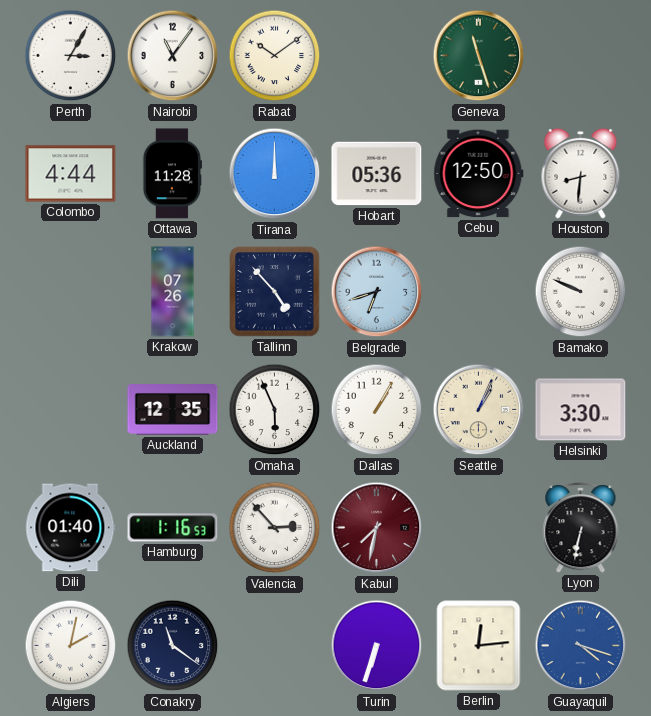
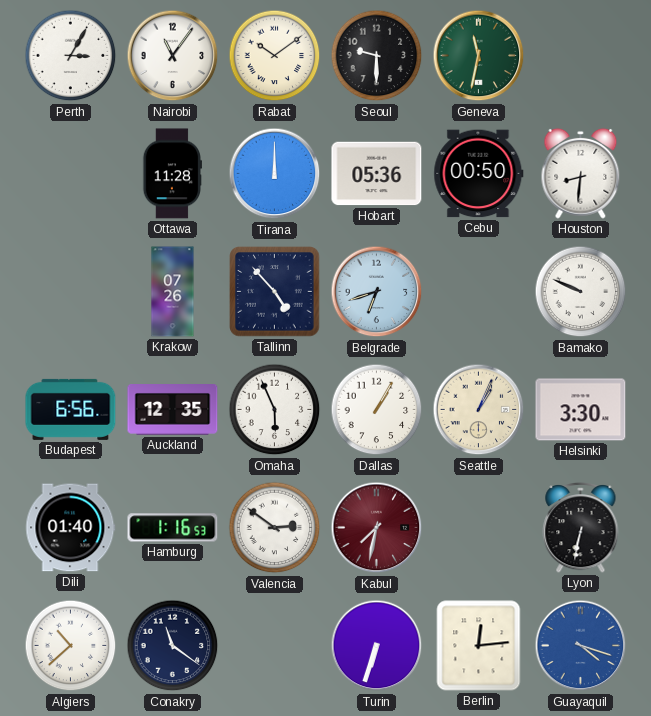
Seoul: none -> 9:30
Geneva: 11:27 -> 11:32
Colombo: 4:44 -> none
Cebu: 12:50 -> 00:50
Budapest: none -> 6:56
Valencia: 2:53 -> 2:51
Algiers: 2:02 -> 10:38
